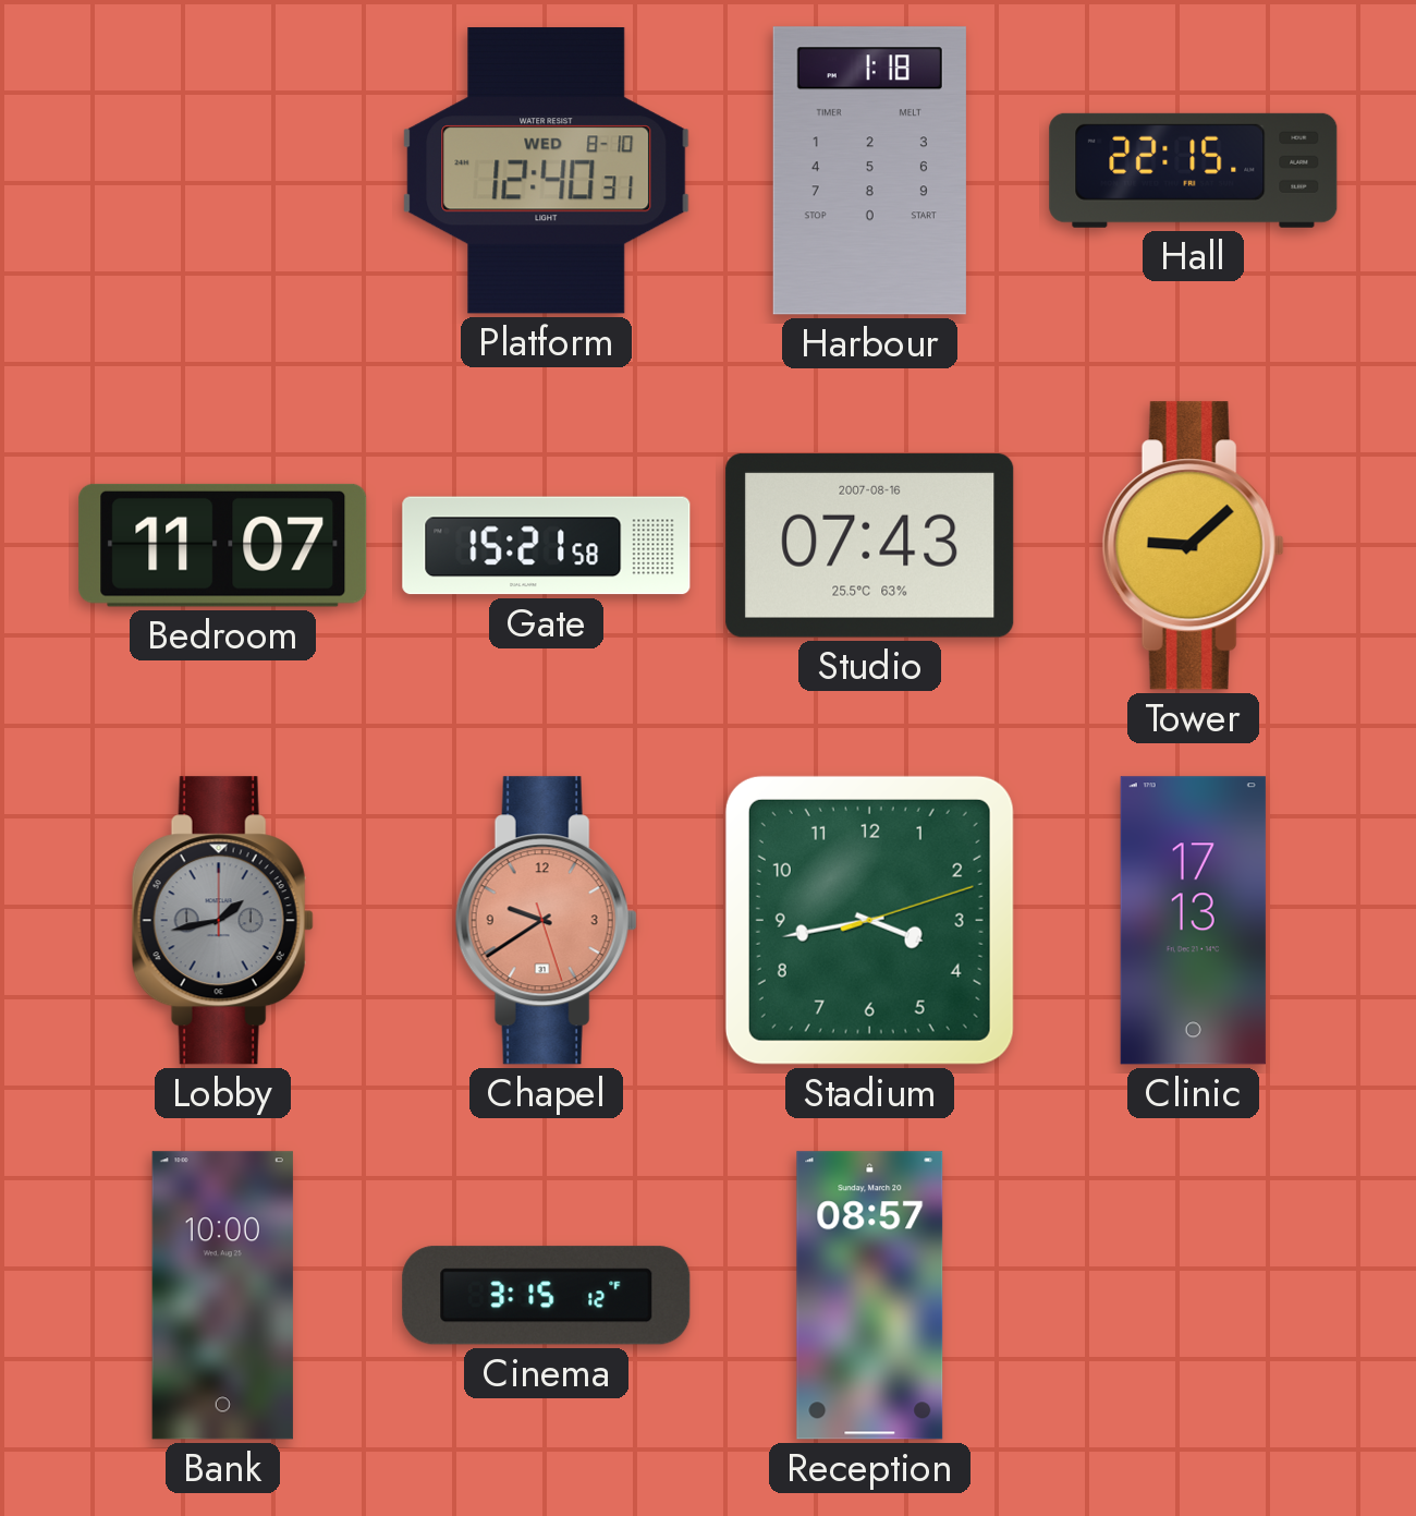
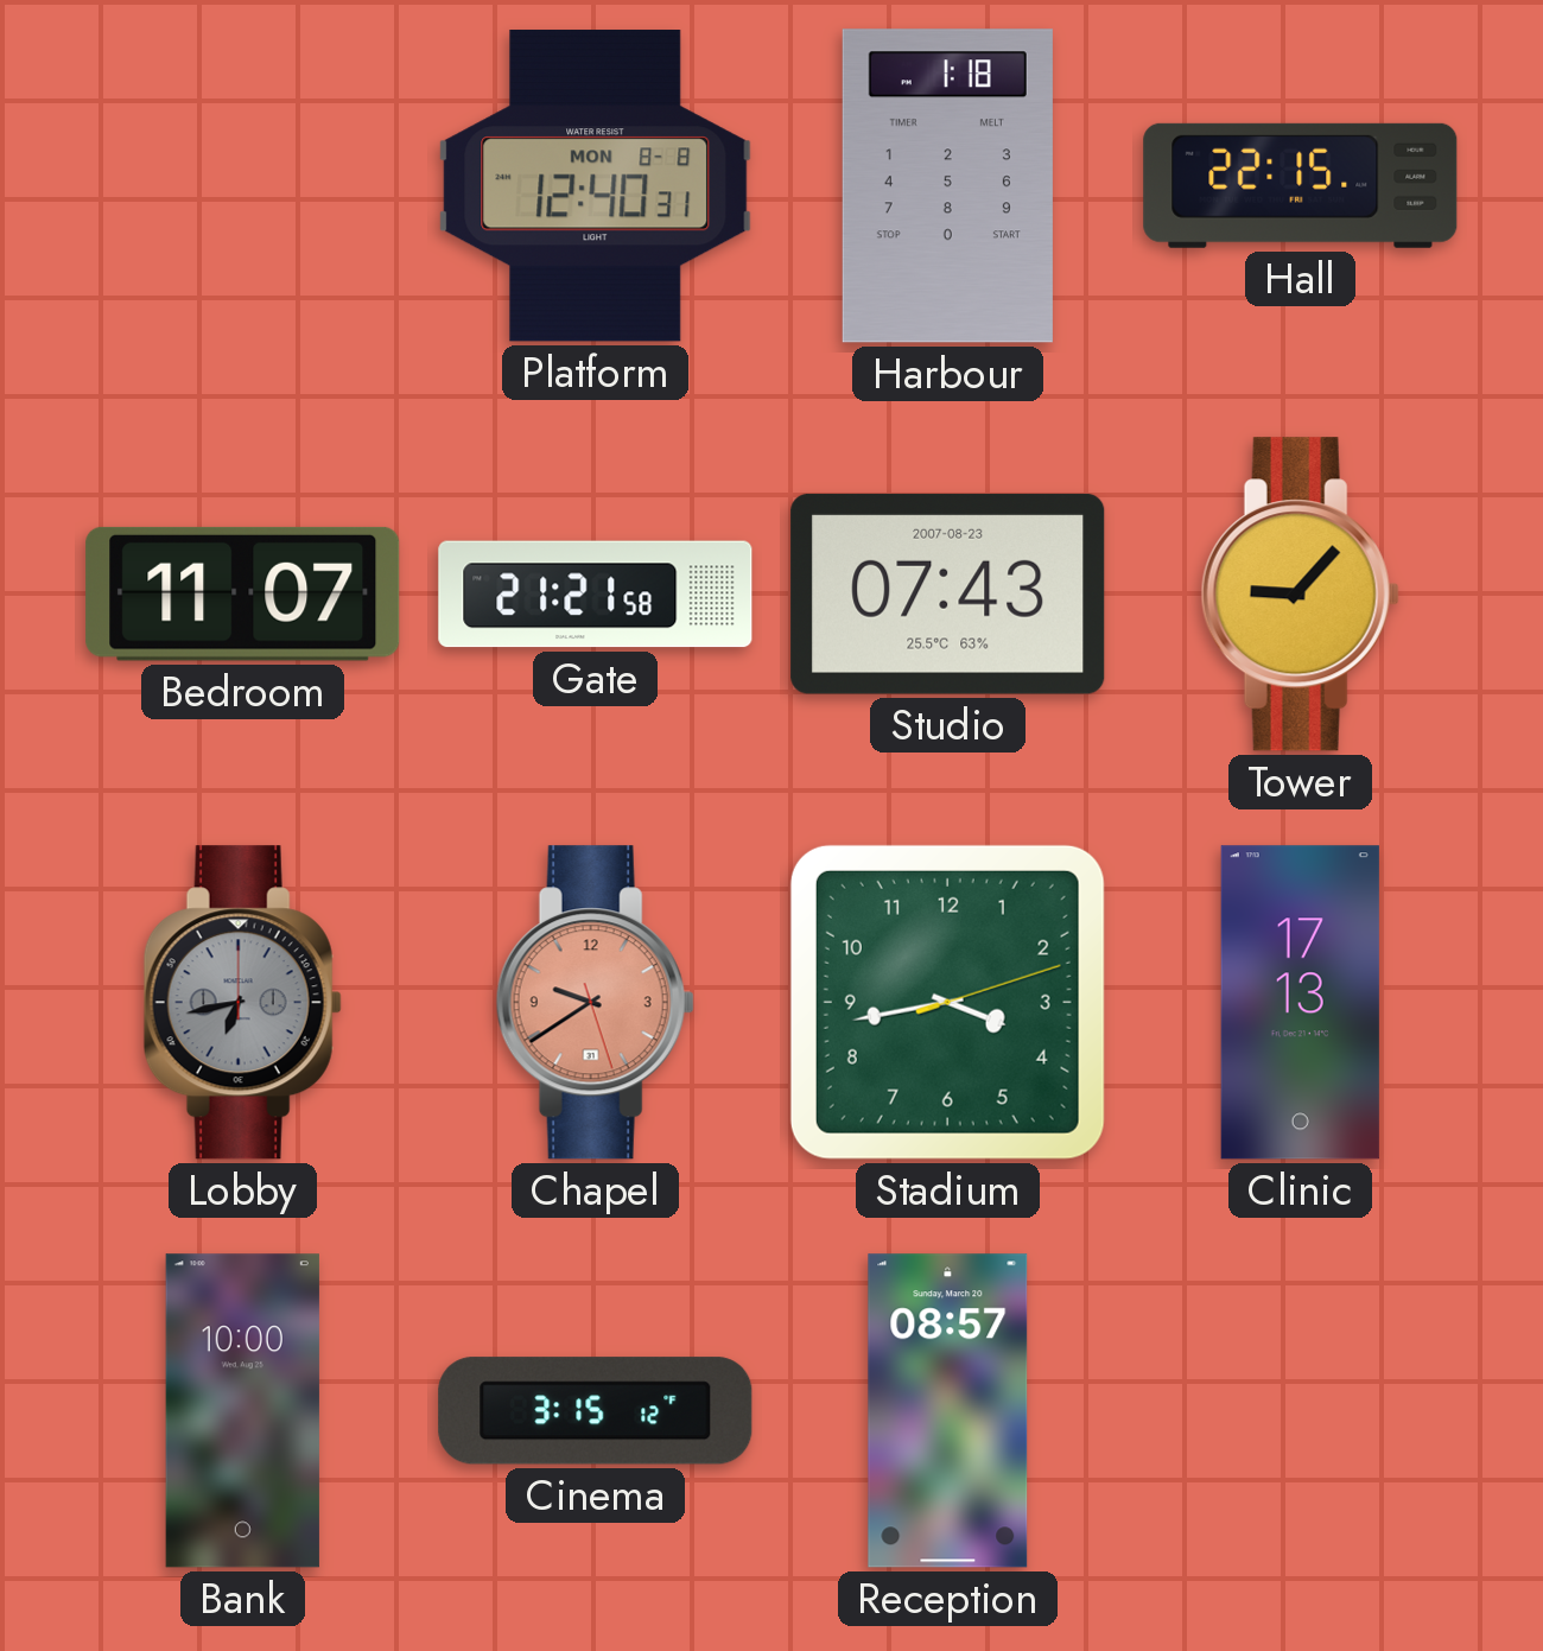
Platform date: WED 8-10 -> MON 8-8
Gate: 15:21 -> 21:21
Studio date: 2007-08-16 -> 2007-08-23
Tower: 9:08 -> 9:07
Lobby: 1:43 -> 6:43
